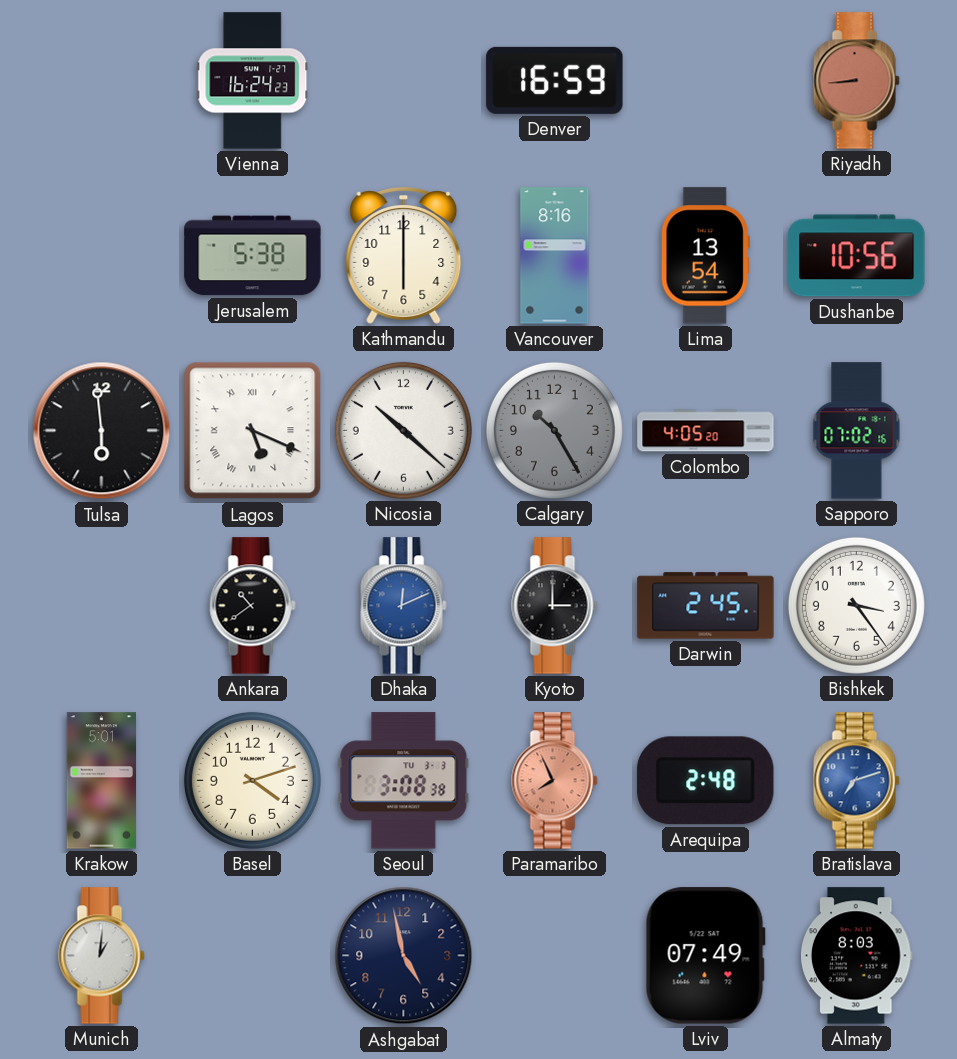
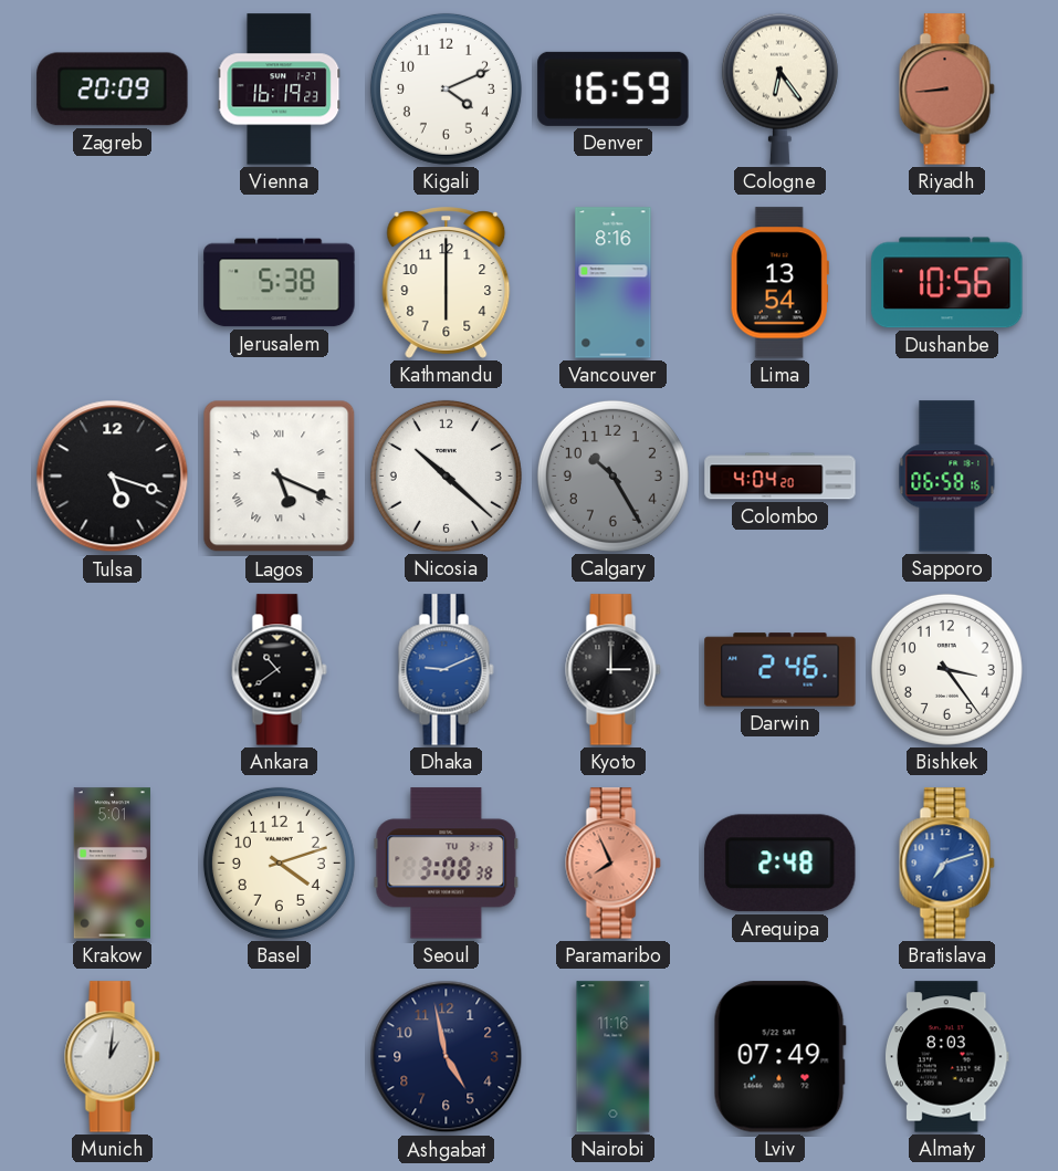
Zagreb: none -> 20:09
Vienna: 16:24 -> 16:19
Kigali: none -> 4:11
Cologne: none -> 6:24
Tulsa: 5:59 -> 5:18
Colombo: 4:05 -> 4:04
Sapporo: 07:02 -> 06:58
Dhaka: 12:11 -> 9:11
Darwin: 2:45 -> 2:46
Nairobi: none -> 11:16
